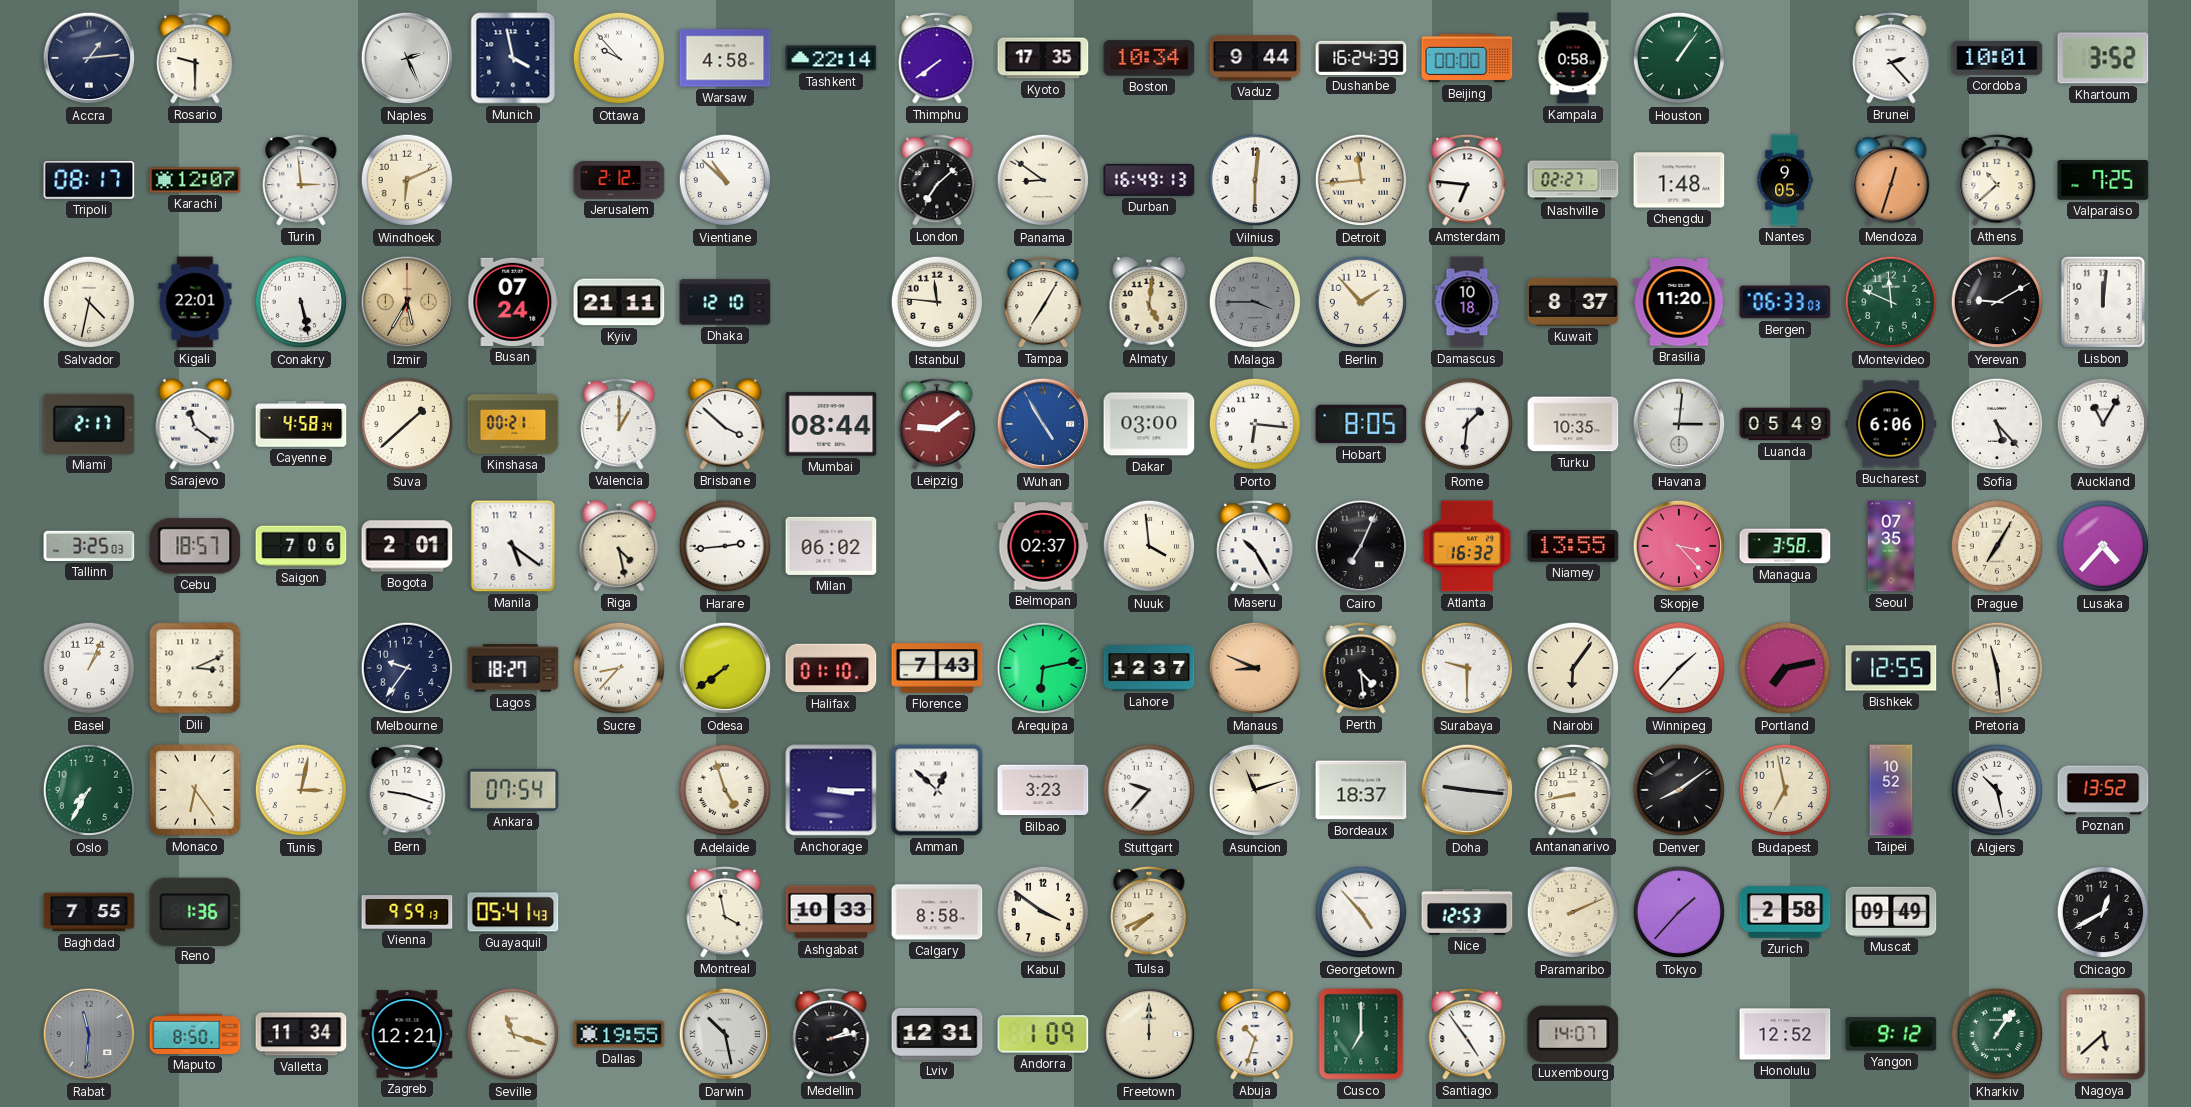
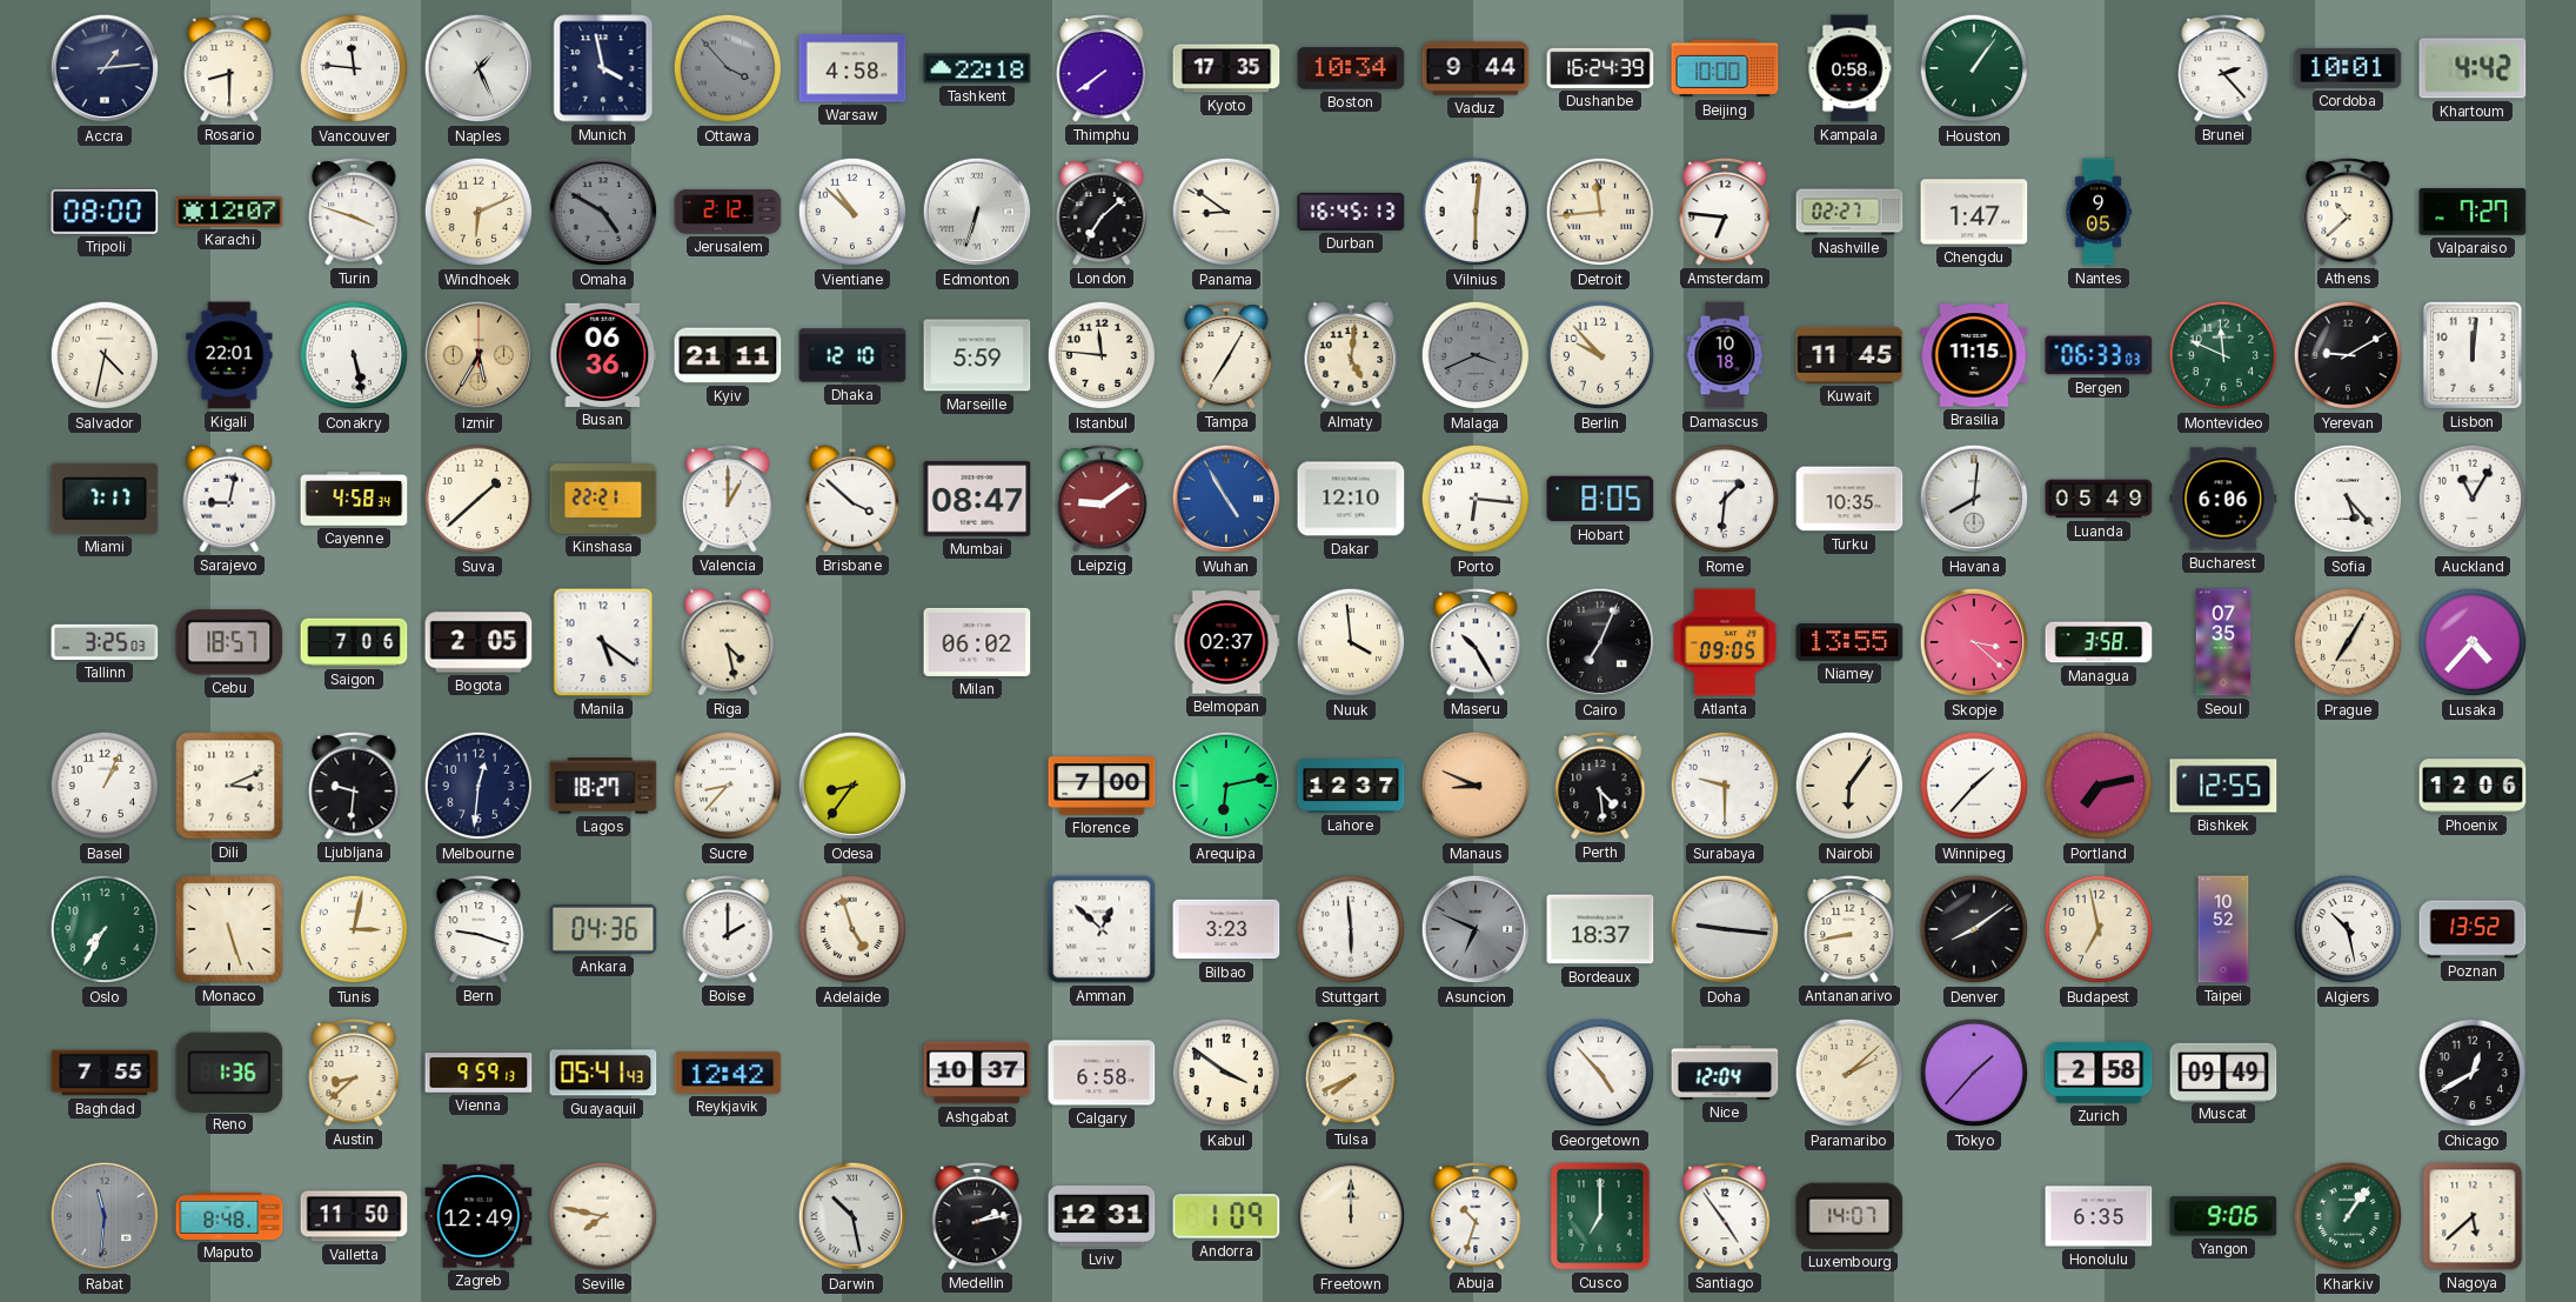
Rosario: 9:30 -> 8:30
Vancouver: none -> 11:46
Naples: 2:26 -> 1:26
Ottawa: 9:53 -> 3:53
Ottawa dial: white -> grey
Tashkent: 22:14 -> 22:18
Beijing: 00:00 -> 10:00
Khartoum: 3:52 -> 4:42
Tripoli: 08:17 -> 08:00
Turin: 2:59 -> 3:48
Omaha: none -> 4:50
Edmonton: none -> 6:33
Durban: 16:49 -> 16:45
Chengdu: 1:48 -> 1:47
Mendoza: 12:33 -> none
Valparaiso: 7:25 -> 7:27
Busan: 07:24 -> 06:36
Marseille: none -> 5:59
Malaga: 3:45 -> 3:41
Berlin: 1:53 -> 9:53
Kuwait: 8:37 -> 11:45
Brasilia: 11:20 -> 11:15
Miami: 2:17 -> 7:17
Sarajevo: 11:21 -> 9:02
Kinshasa: 00:21 -> 22:21
Mumbai: 08:44 -> 08:47
Dakar: 03:00 -> 12:10
Havana: 3:01 -> 8:01
Bogota: 2:01 -> 2:05
Harare: 2:44 -> none
Atlanta: 16:32 -> 09:05
Skopje: 3:23 -> 3:22
Ljubljana: none -> 9:31
Melbourne: 9:36 -> 12:31
Odesa: 7:39 -> 8:36
Halifax: 01:10 -> none
Florence: 7:43 -> 7:00
Pretoria: 11:29 -> none
Phoenix: none -> 12:06
Monaco: 6:24 -> 5:27
Ankara: 07:54 -> 04:36
Boise: none -> 2:00
Anchorage: 3:15 -> none
Stuttgart: 9:37 -> 5:59
Asuncion: 11:12 -> 6:49
Asuncion dial: cream -> grey
Austin: none -> 8:38
Reykjavik: none -> 12:42
Montreal: 3:58 -> none
Ashgabat: 10:33 -> 10:37
Calgary: 8:58 -> 6:58
Nice: 12:53 -> 12:04
Paramaribo: 2:11 -> 2:08
Maputo: 8:50 -> 8:48
Valletta: 11:34 -> 11:50
Zagreb: 12:21 -> 12:49
Seville: 11:18 -> 7:47
Dallas: 19:55 -> none
Honolulu: 12:52 -> 6:35
Yangon: 9:12 -> 9:06
